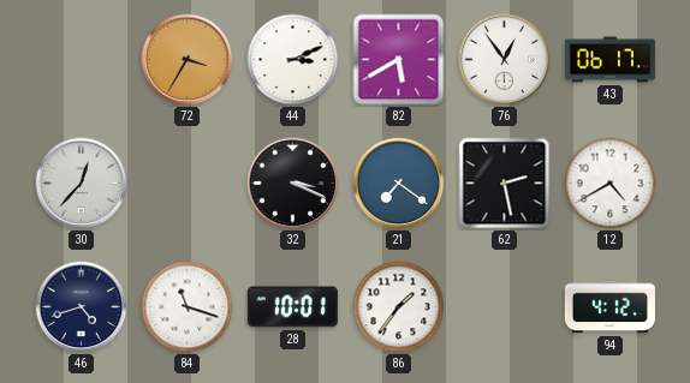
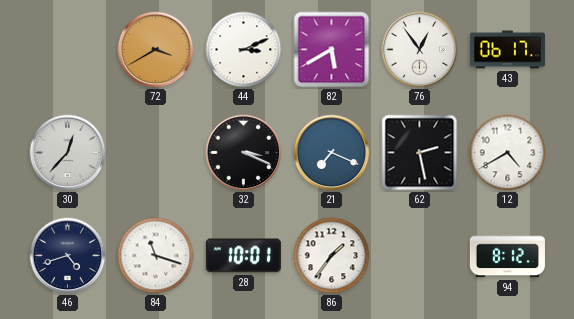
72: 3:35 -> 3:40
21: 7:21 -> 7:19
94: 4:12 -> 8:12
